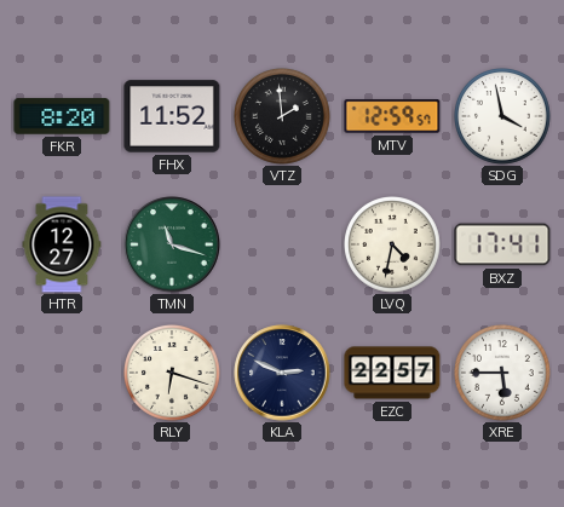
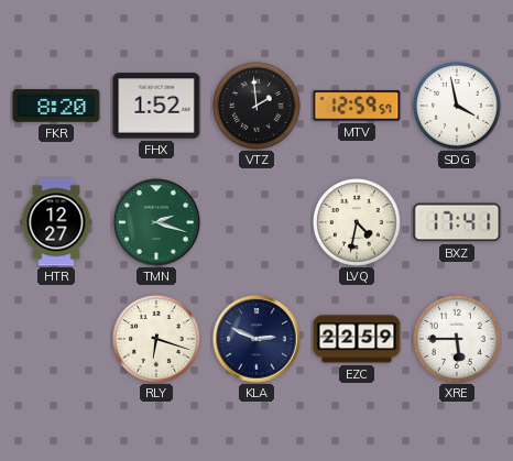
FHX: 11:52 -> 1:52
TMN: 11:18 -> 2:18
EZC: 22:57 -> 22:59
